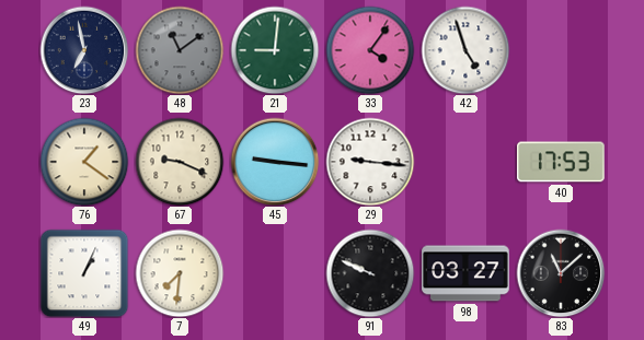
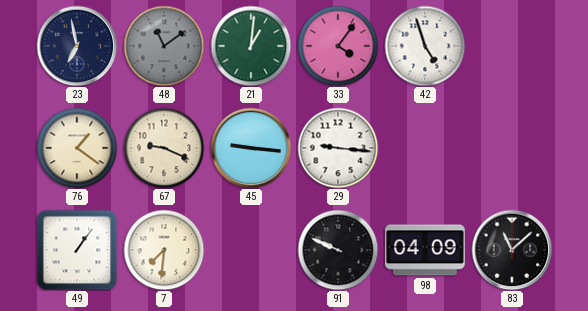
21: 9:01 -> 1:01
40: 17:53 -> none
49: 1:04 -> 1:06
98: 03:27 -> 04:09
